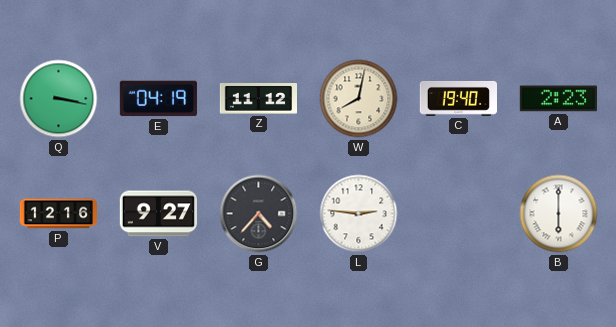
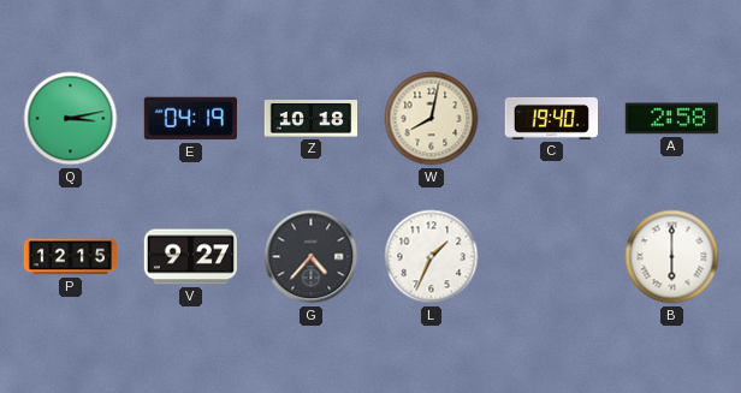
Q: 3:17 -> 3:13
Z: 11:12 -> 10:18
A: 2:23 -> 2:58
P: 12:16 -> 12:15
L: 2:46 -> 1:34
